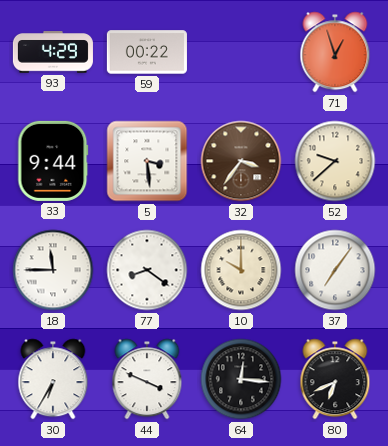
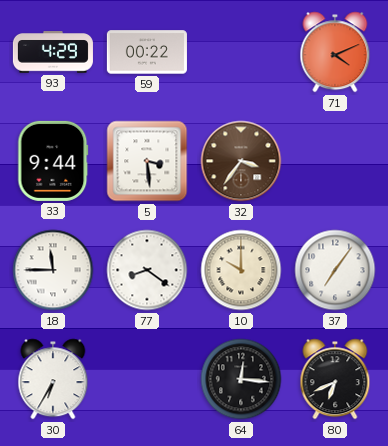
71: 12:57 -> 4:11
52: 9:38 -> none
44: 3:49 -> none
